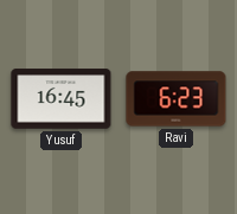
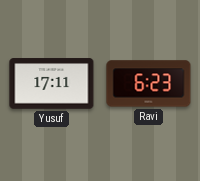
Yusuf: 16:45 -> 17:11
